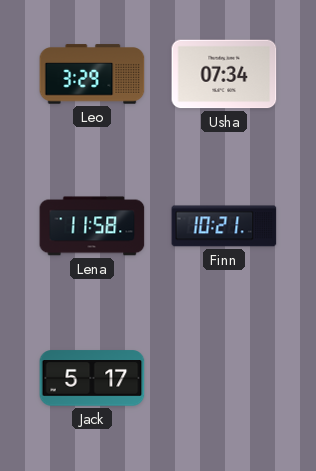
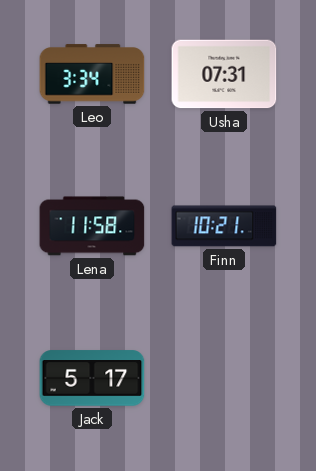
Leo: 3:29 -> 3:34
Usha: 07:34 -> 07:31
